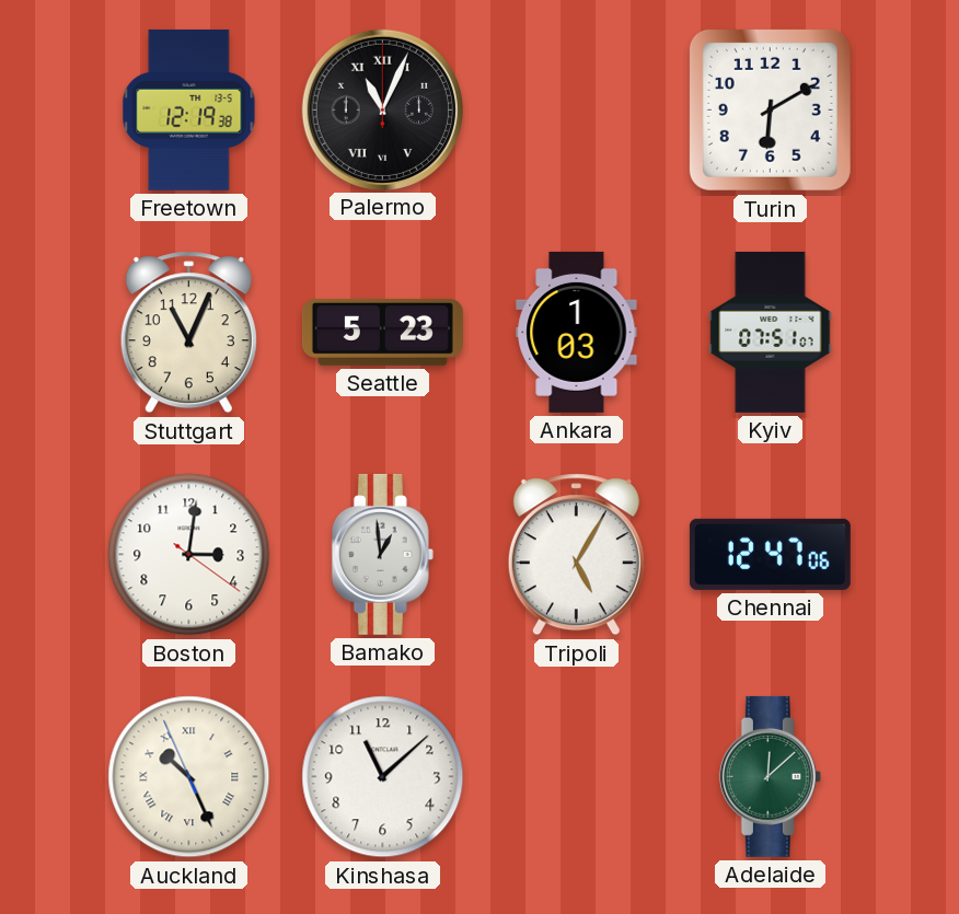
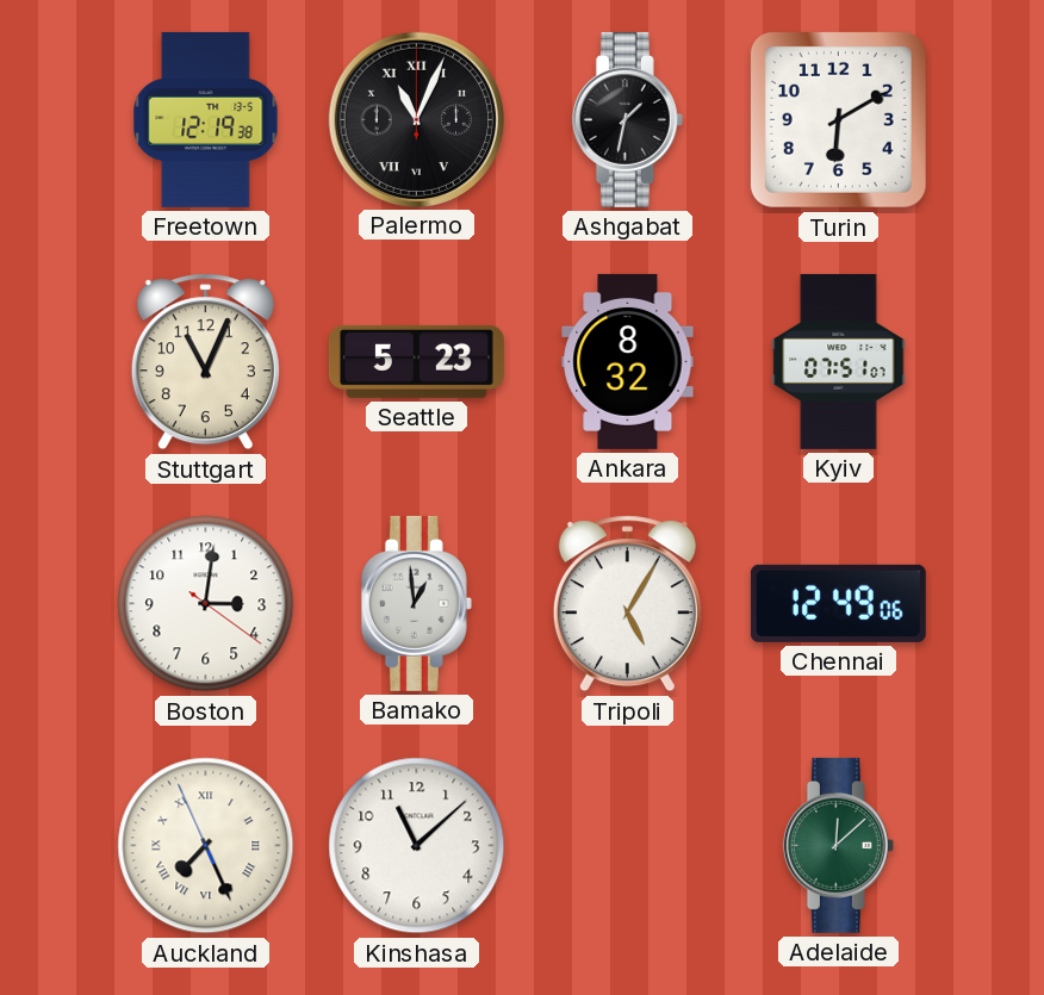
Ashgabat: none -> 1:32
Ankara: 1:03 -> 8:32
Chennai: 12:47 -> 12:49
Auckland: 10:25 -> 7:25
